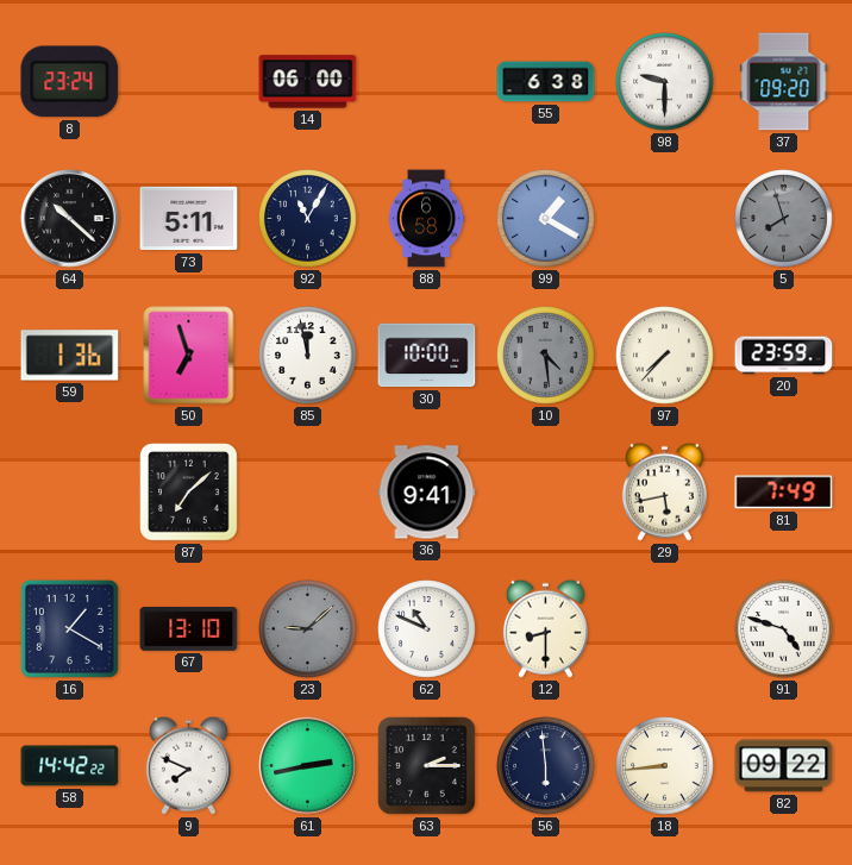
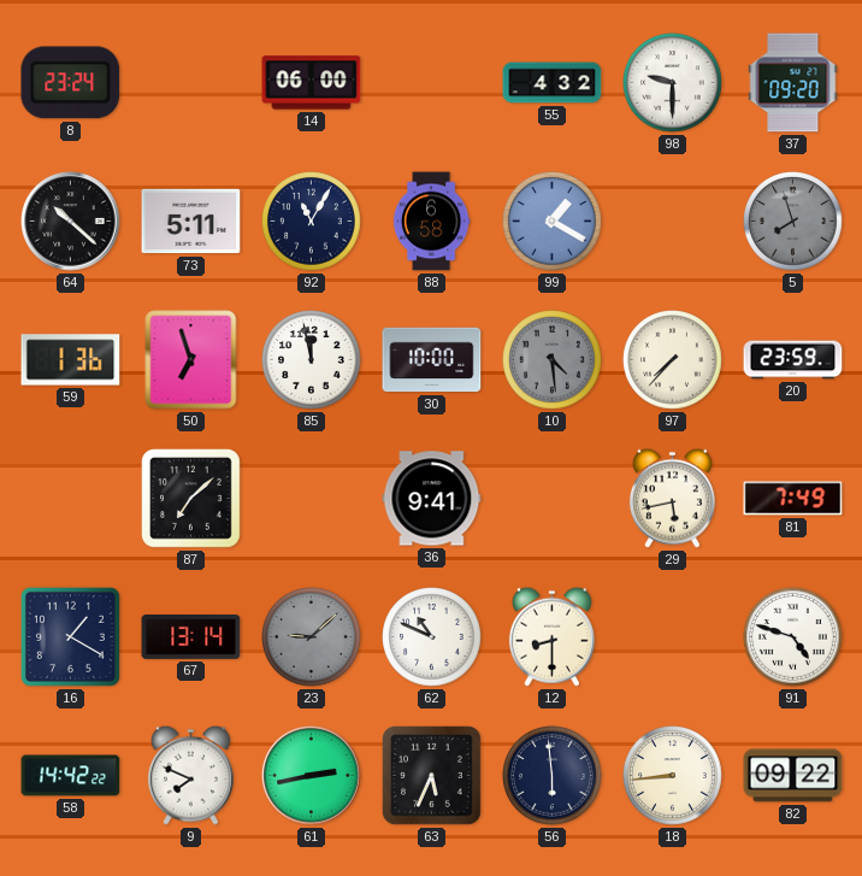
55: 6:38 -> 4:32
67: 13:10 -> 13:14
63: 2:15 -> 5:34
